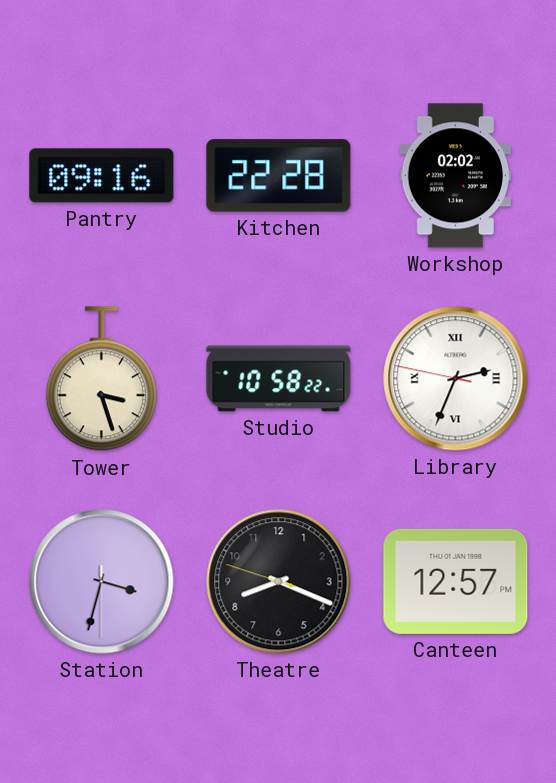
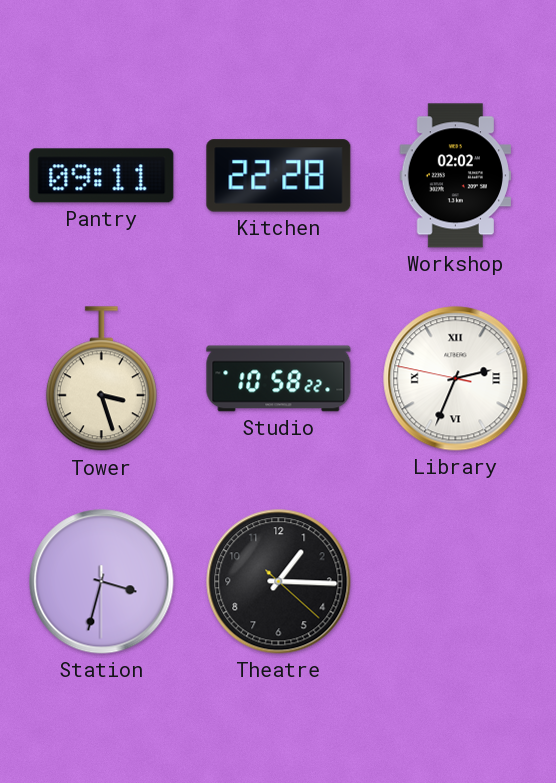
Pantry: 09:16 -> 09:11
Theatre: 8:18 -> 1:15
Canteen: 12:57 -> none
